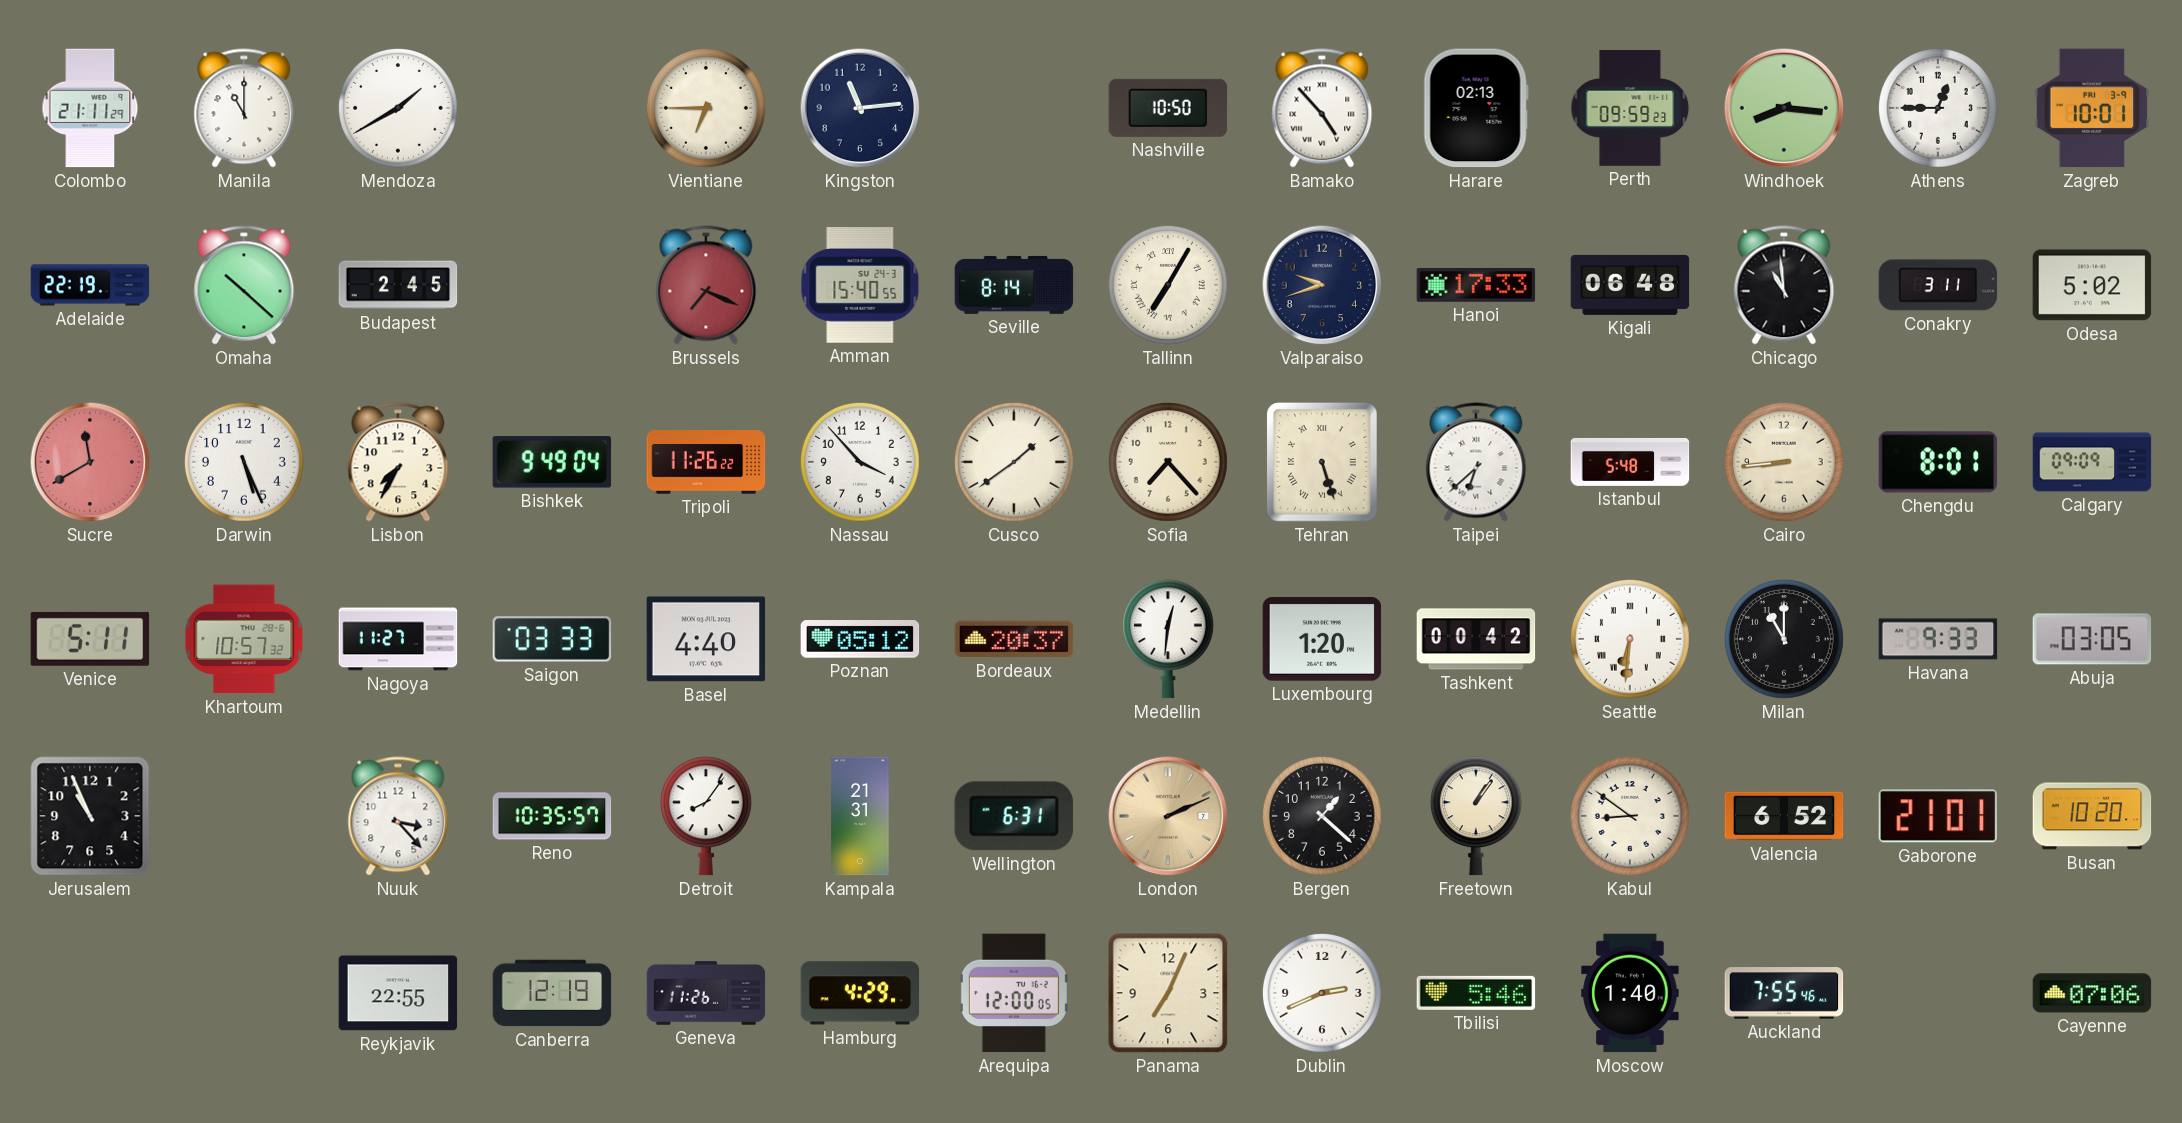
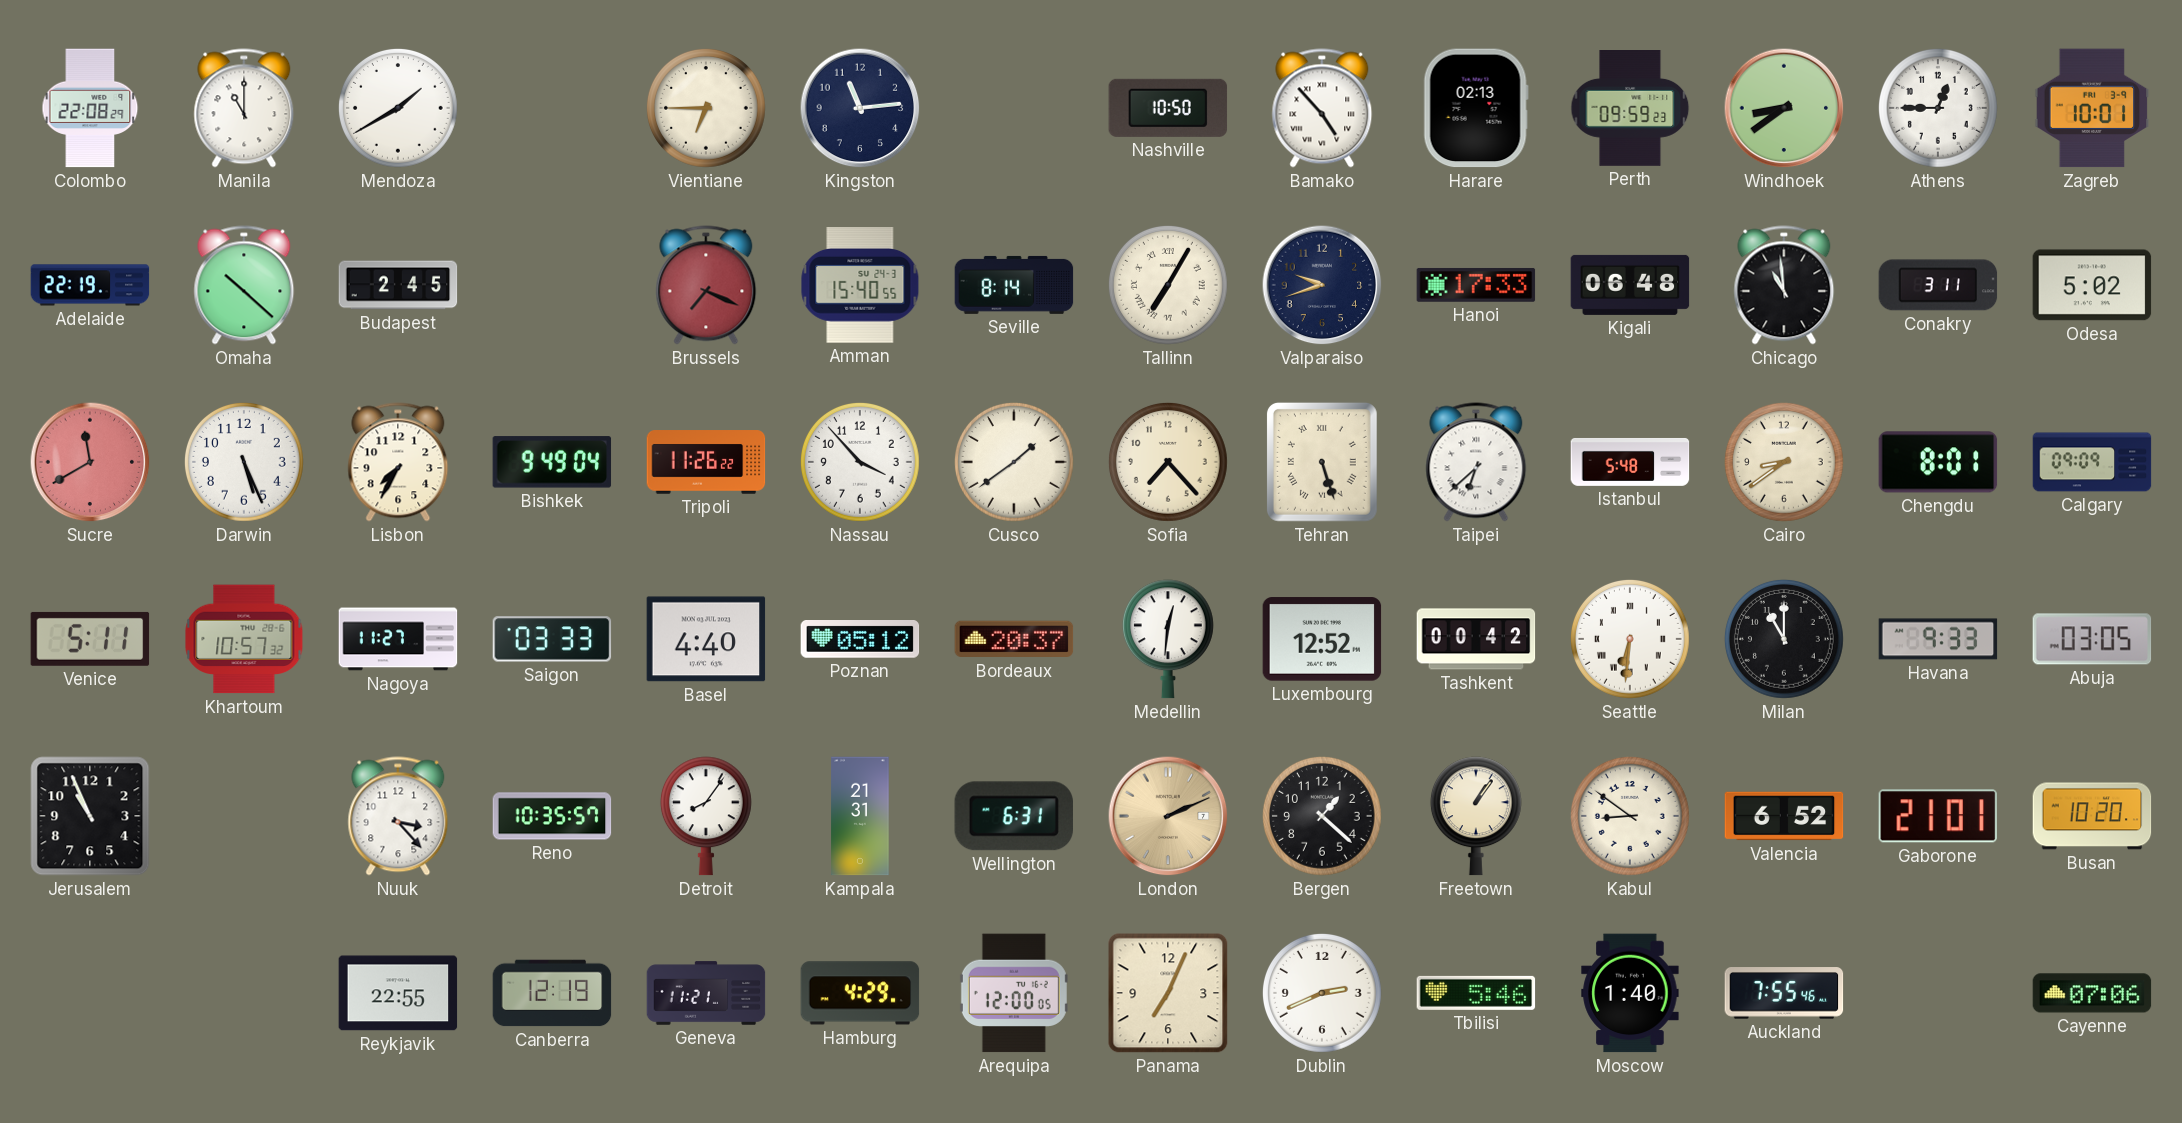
Colombo: 21:11 -> 22:08
Windhoek: 8:16 -> 8:39
Cairo: 8:44 -> 8:39
Luxembourg: 1:20 -> 12:52
Geneva: 11:26 -> 11:21
